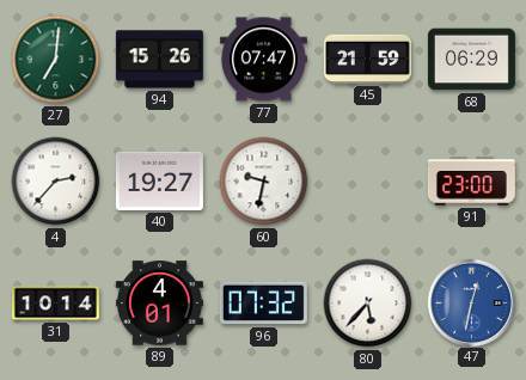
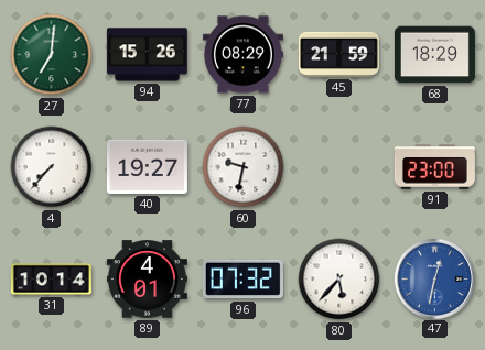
77: 07:47 -> 08:29
68: 06:29 -> 18:29
4: 2:37 -> 7:37
